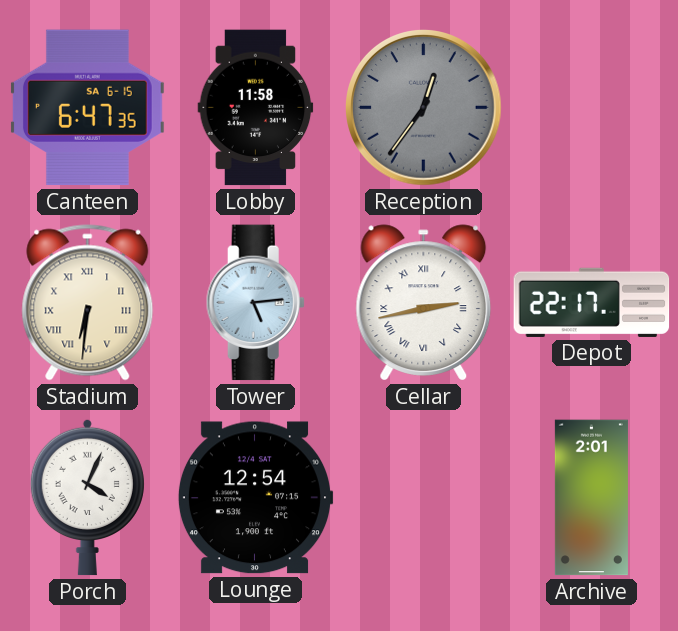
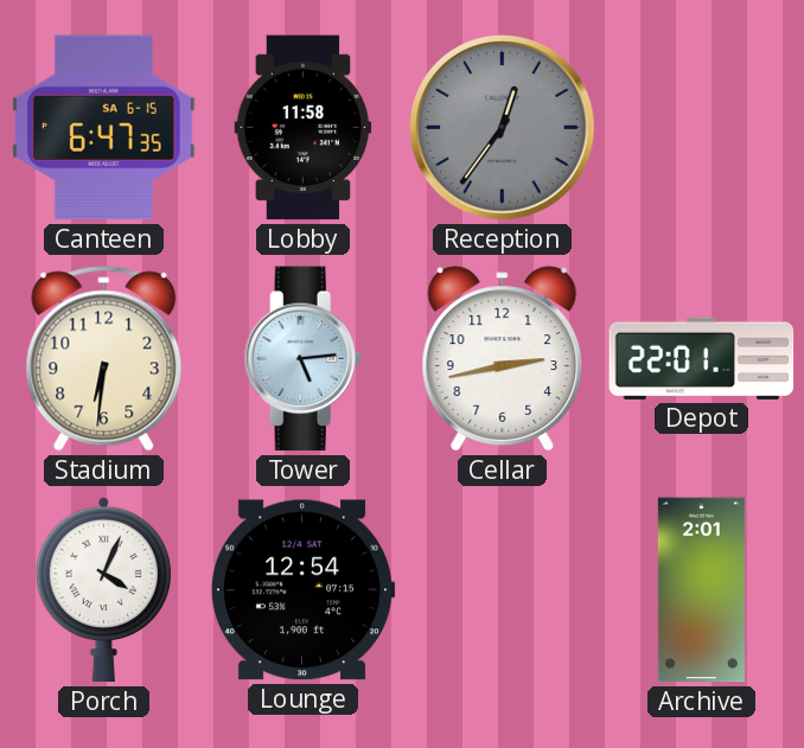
Stadium numerals: Roman -> Arabic
Cellar numerals: Roman -> Arabic
Depot: 22:17 -> 22:01
